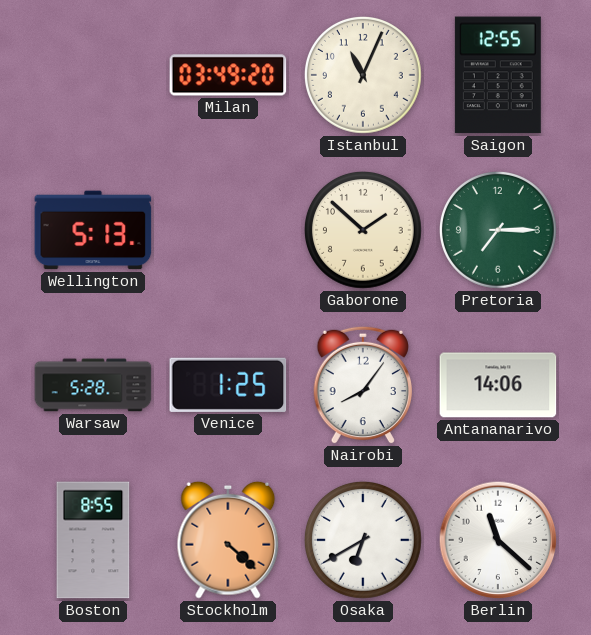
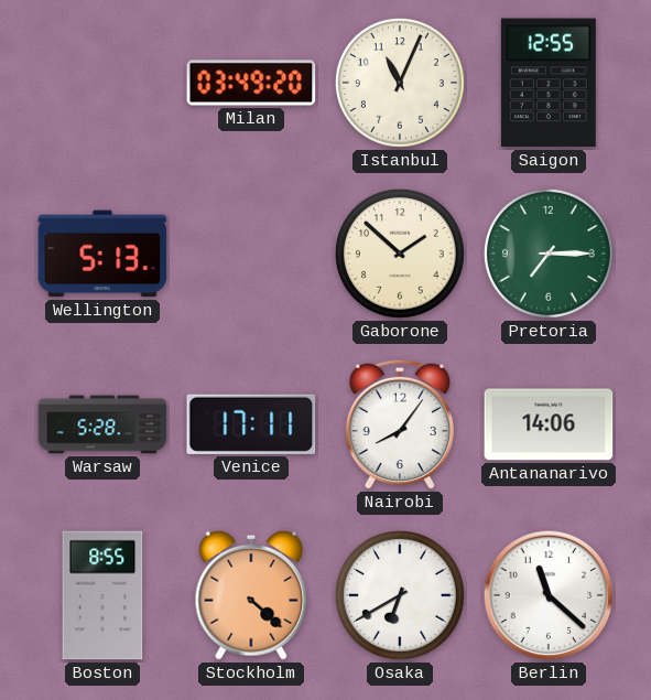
Venice: 1:25 -> 17:11
